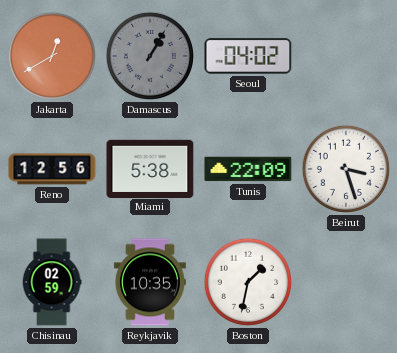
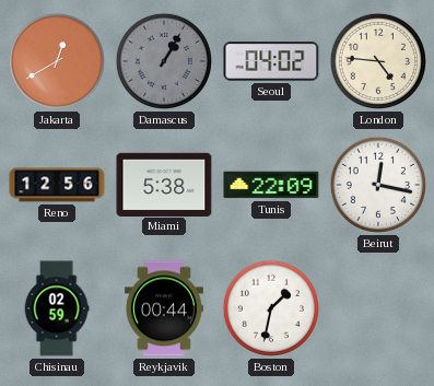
London: none -> 4:46
Beirut: 3:27 -> 12:17
Reykjavik: 10:35 -> 00:44
